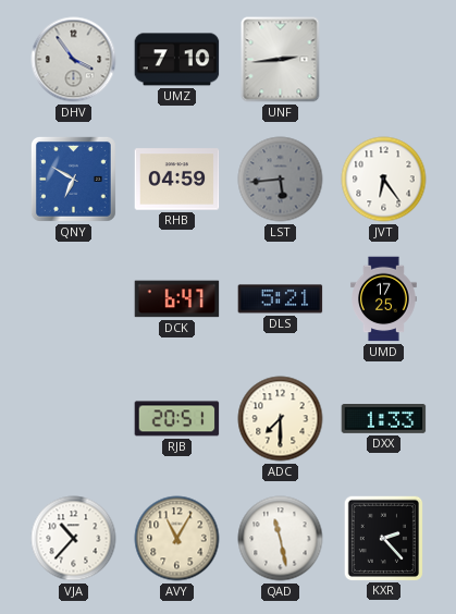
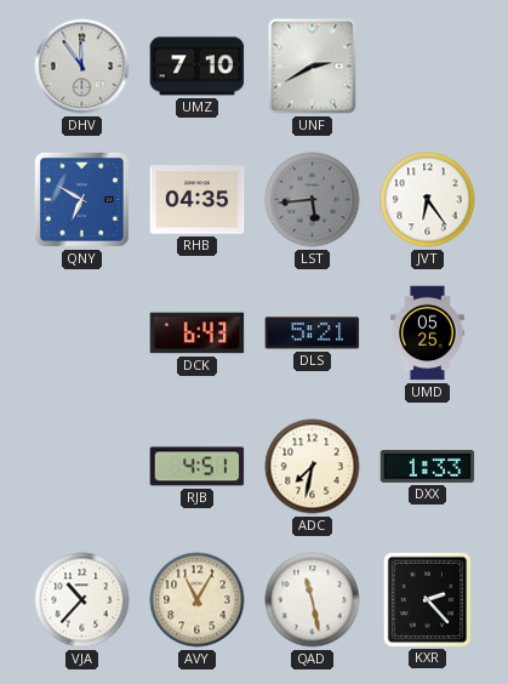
DHV: 3:54 -> 11:54
UNF: 2:44 -> 2:40
RHB: 04:59 -> 04:35
DCK: 6:47 -> 6:43
UMD: 17:25 -> 05:25
RJB: 20:51 -> 4:51
ADC: 7:30 -> 7:32
